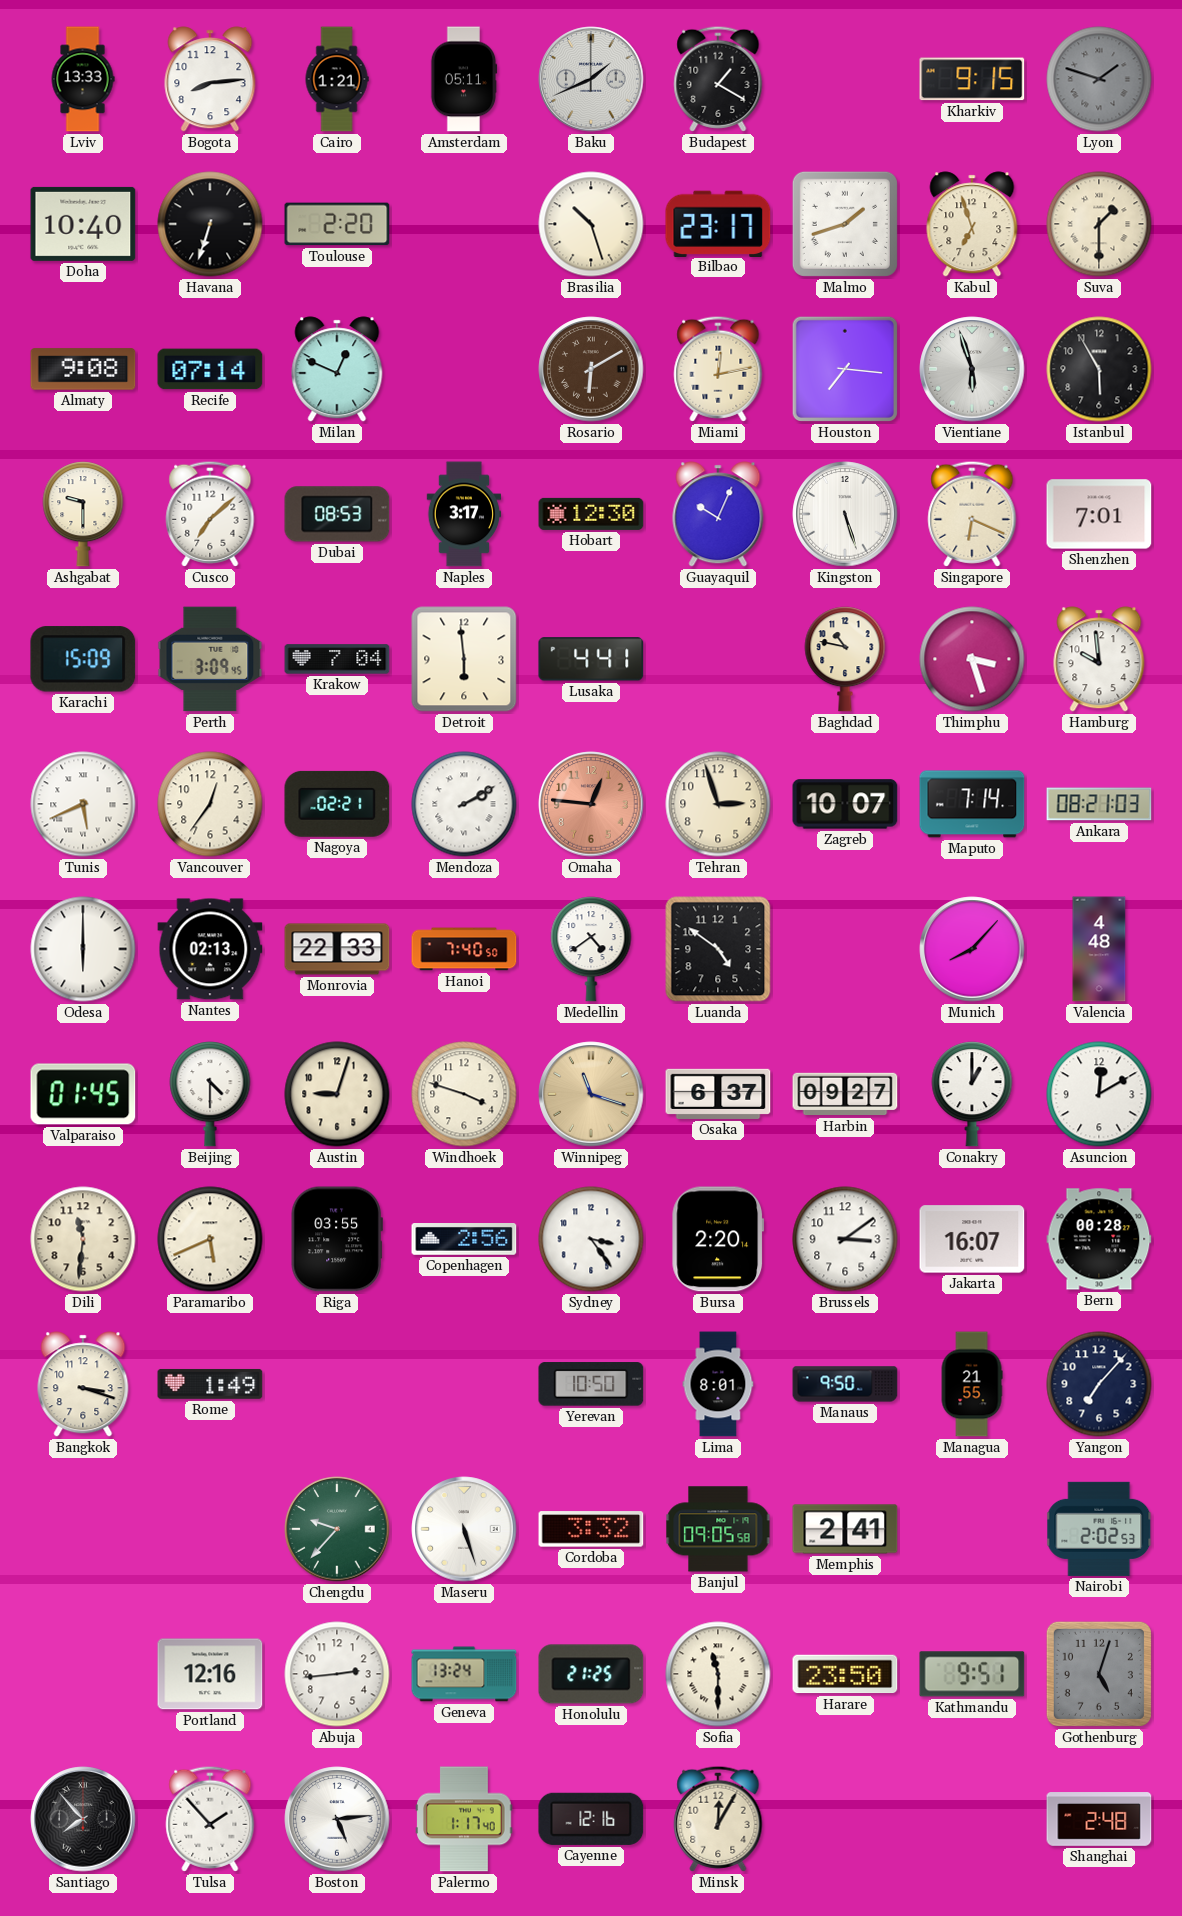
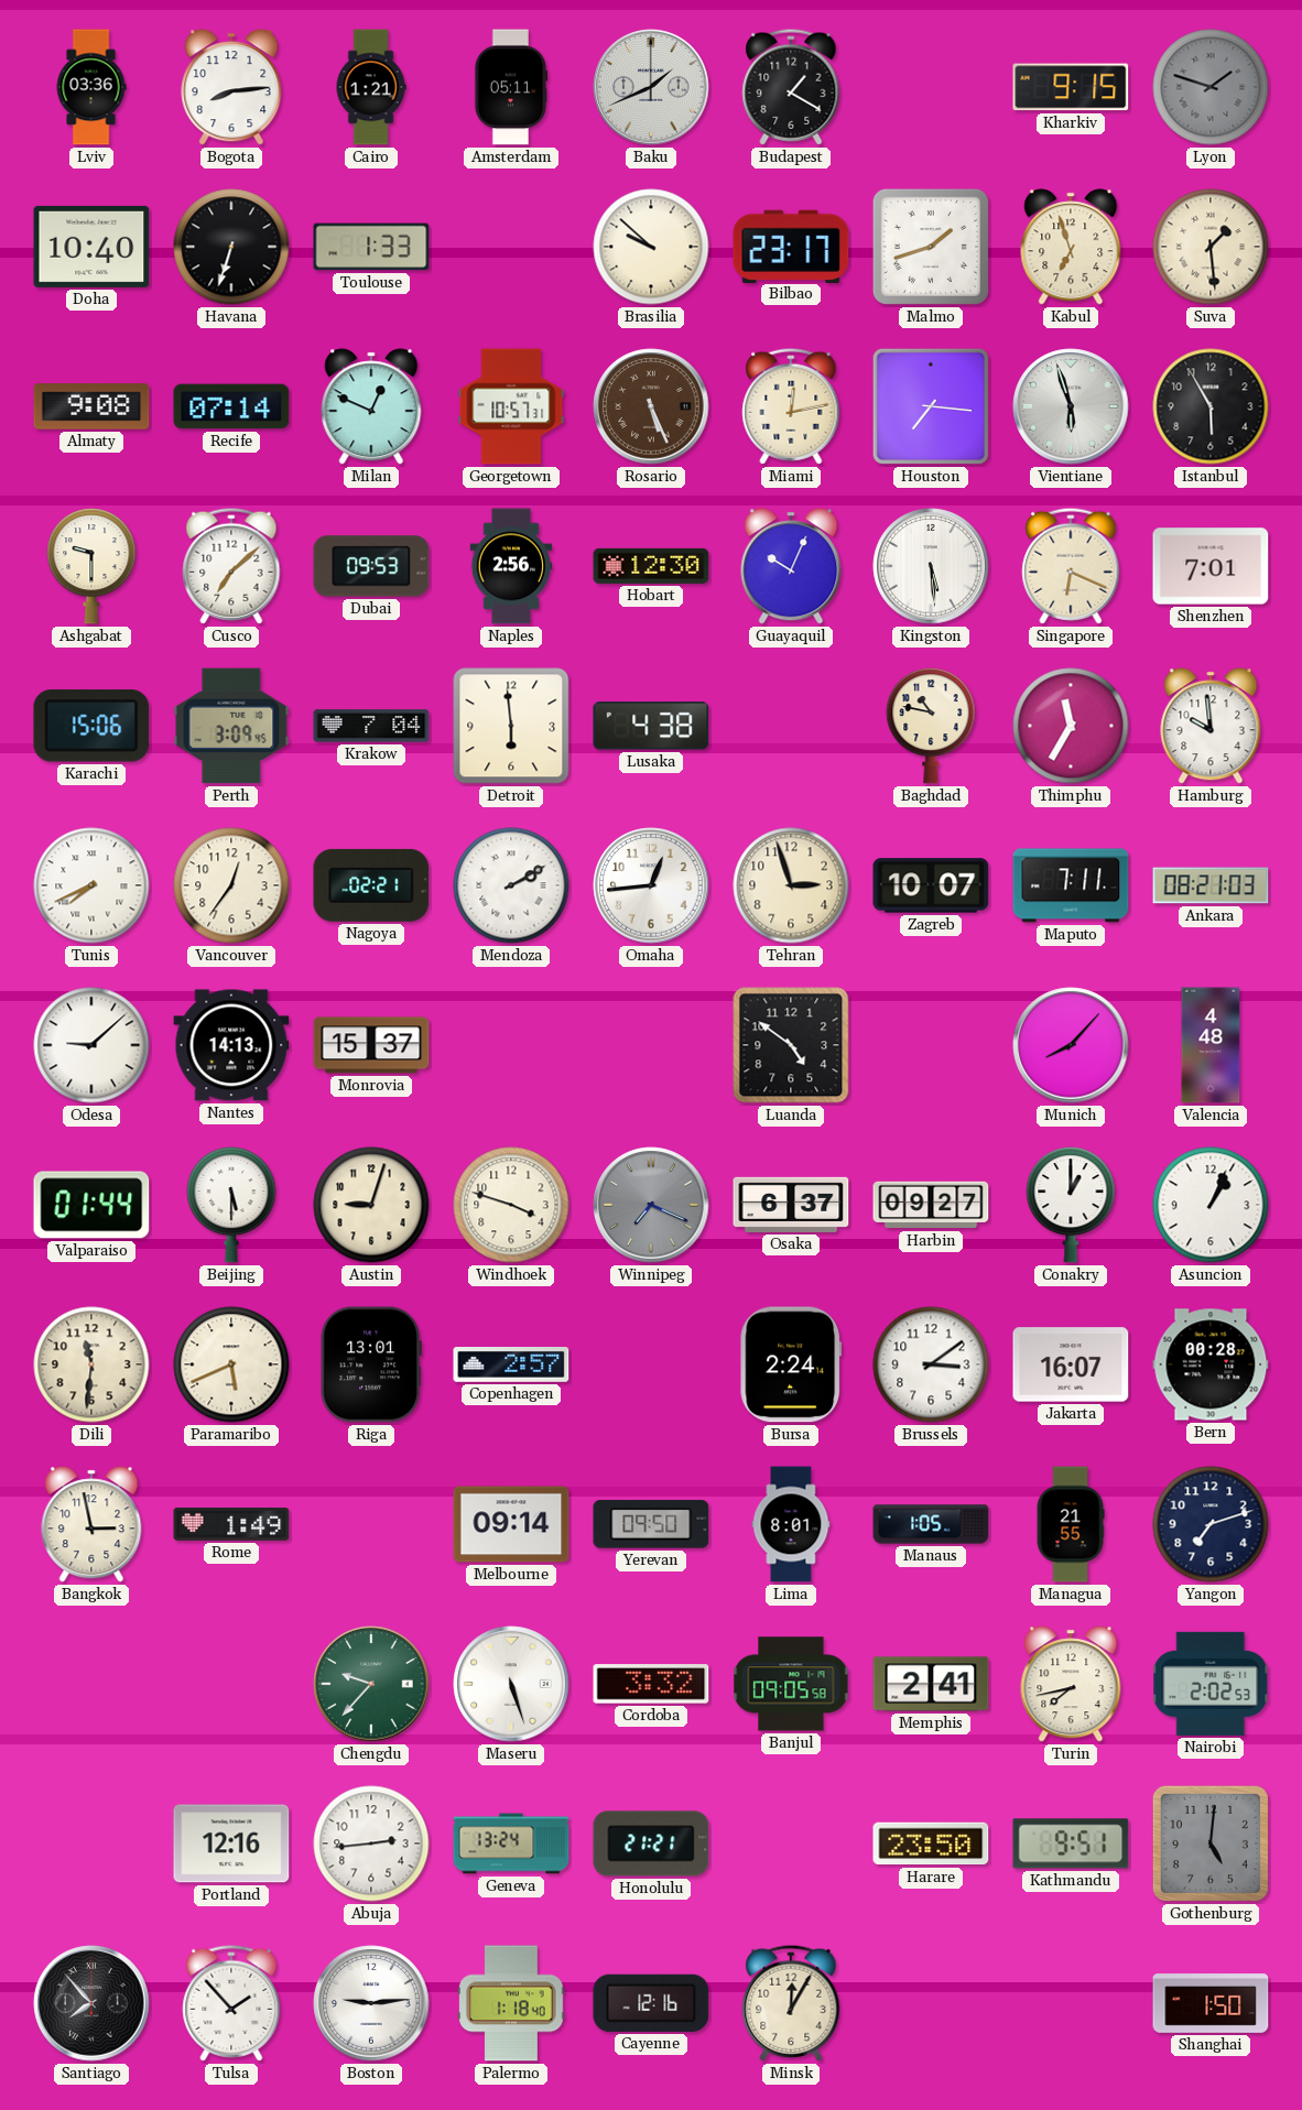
Lviv: 13:33 -> 03:36
Toulouse: 2:20 -> 1:33
Brasilia: 10:27 -> 9:52
Suva: 1:30 -> 1:29
Georgetown: none -> 10:57
Rosario: 6:10 -> 5:26
Dubai: 08:53 -> 09:53
Naples: 3:17 -> 2:56
Kingston: 5:27 -> 5:29
Karachi: 15:09 -> 15:06
Lusaka: 4:41 -> 4:38
Thimphu: 3:27 -> 11:35
Tunis: 5:41 -> 7:41
Omaha: 12:46 -> 12:44
Omaha dial: salmon -> white
Maputo: 7:14 -> 7:11
Odesa: 6:00 -> 9:08
Nantes: 02:13 -> 14:13
Monrovia: 22:33 -> 15:37
Hanoi: 7:40 -> none
Medellin: 4:39 -> none
Valparaiso: 01:45 -> 01:44
Beijing: 4:30 -> 5:30
Winnipeg: 11:18 -> 7:19
Winnipeg dial: champagne -> grey
Asuncion: 12:10 -> 1:04
Riga: 03:55 -> 13:01
Copenhagen: 2:56 -> 2:57
Sydney: 3:24 -> none
Bursa: 2:20 -> 2:24
Bangkok: 3:18 -> 2:58
Melbourne: none -> 09:14
Yerevan: 10:50 -> 09:50
Manaus: 9:50 -> 1:05
Yangon: 7:07 -> 7:12
Turin: none -> 7:43
Honolulu: 21:25 -> 21:21
Sofia: 11:30 -> none
Gothenburg: 5:03 -> 5:01
Boston: 5:14 -> 9:14
Palermo: 1:17 -> 1:18
Shanghai: 2:48 -> 1:50
